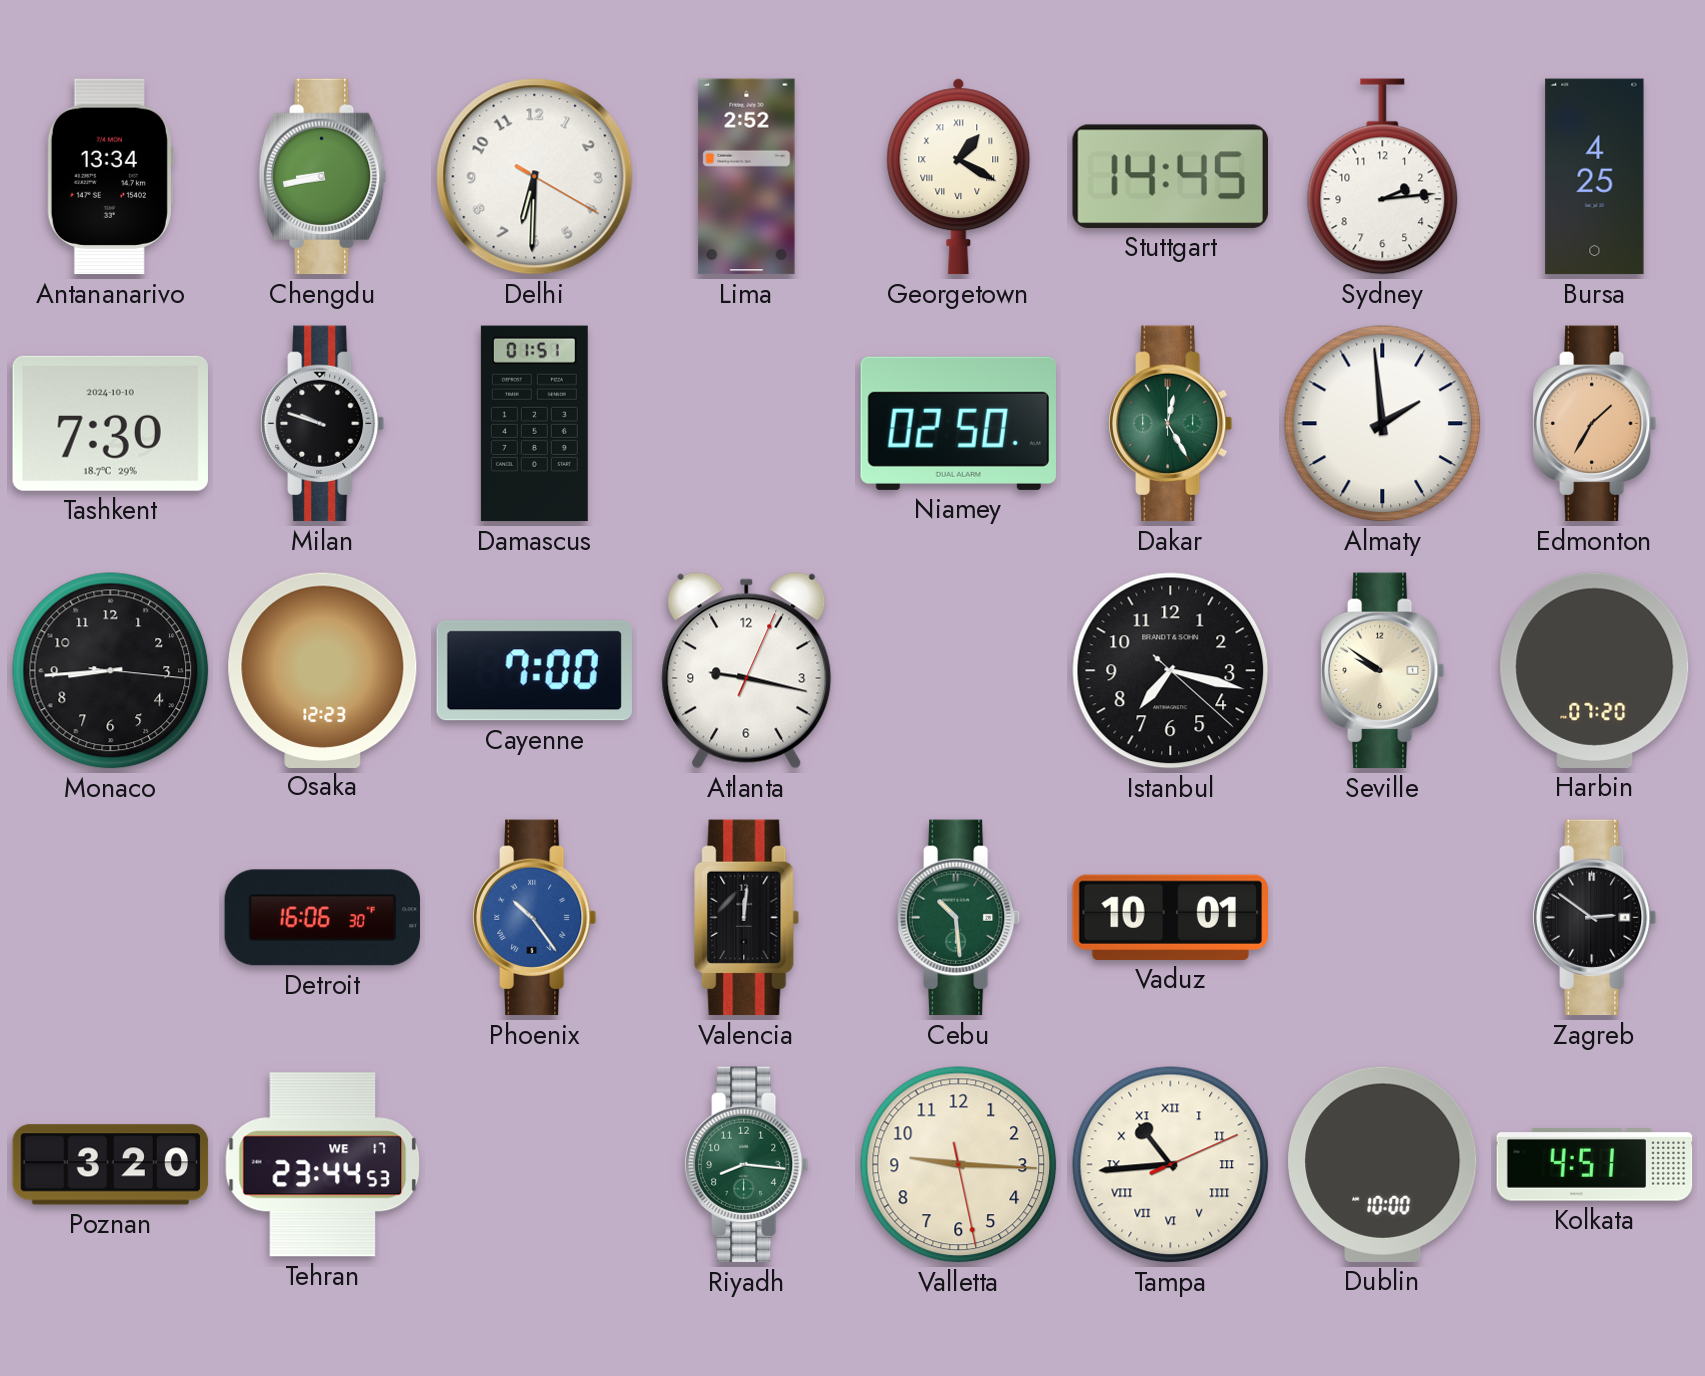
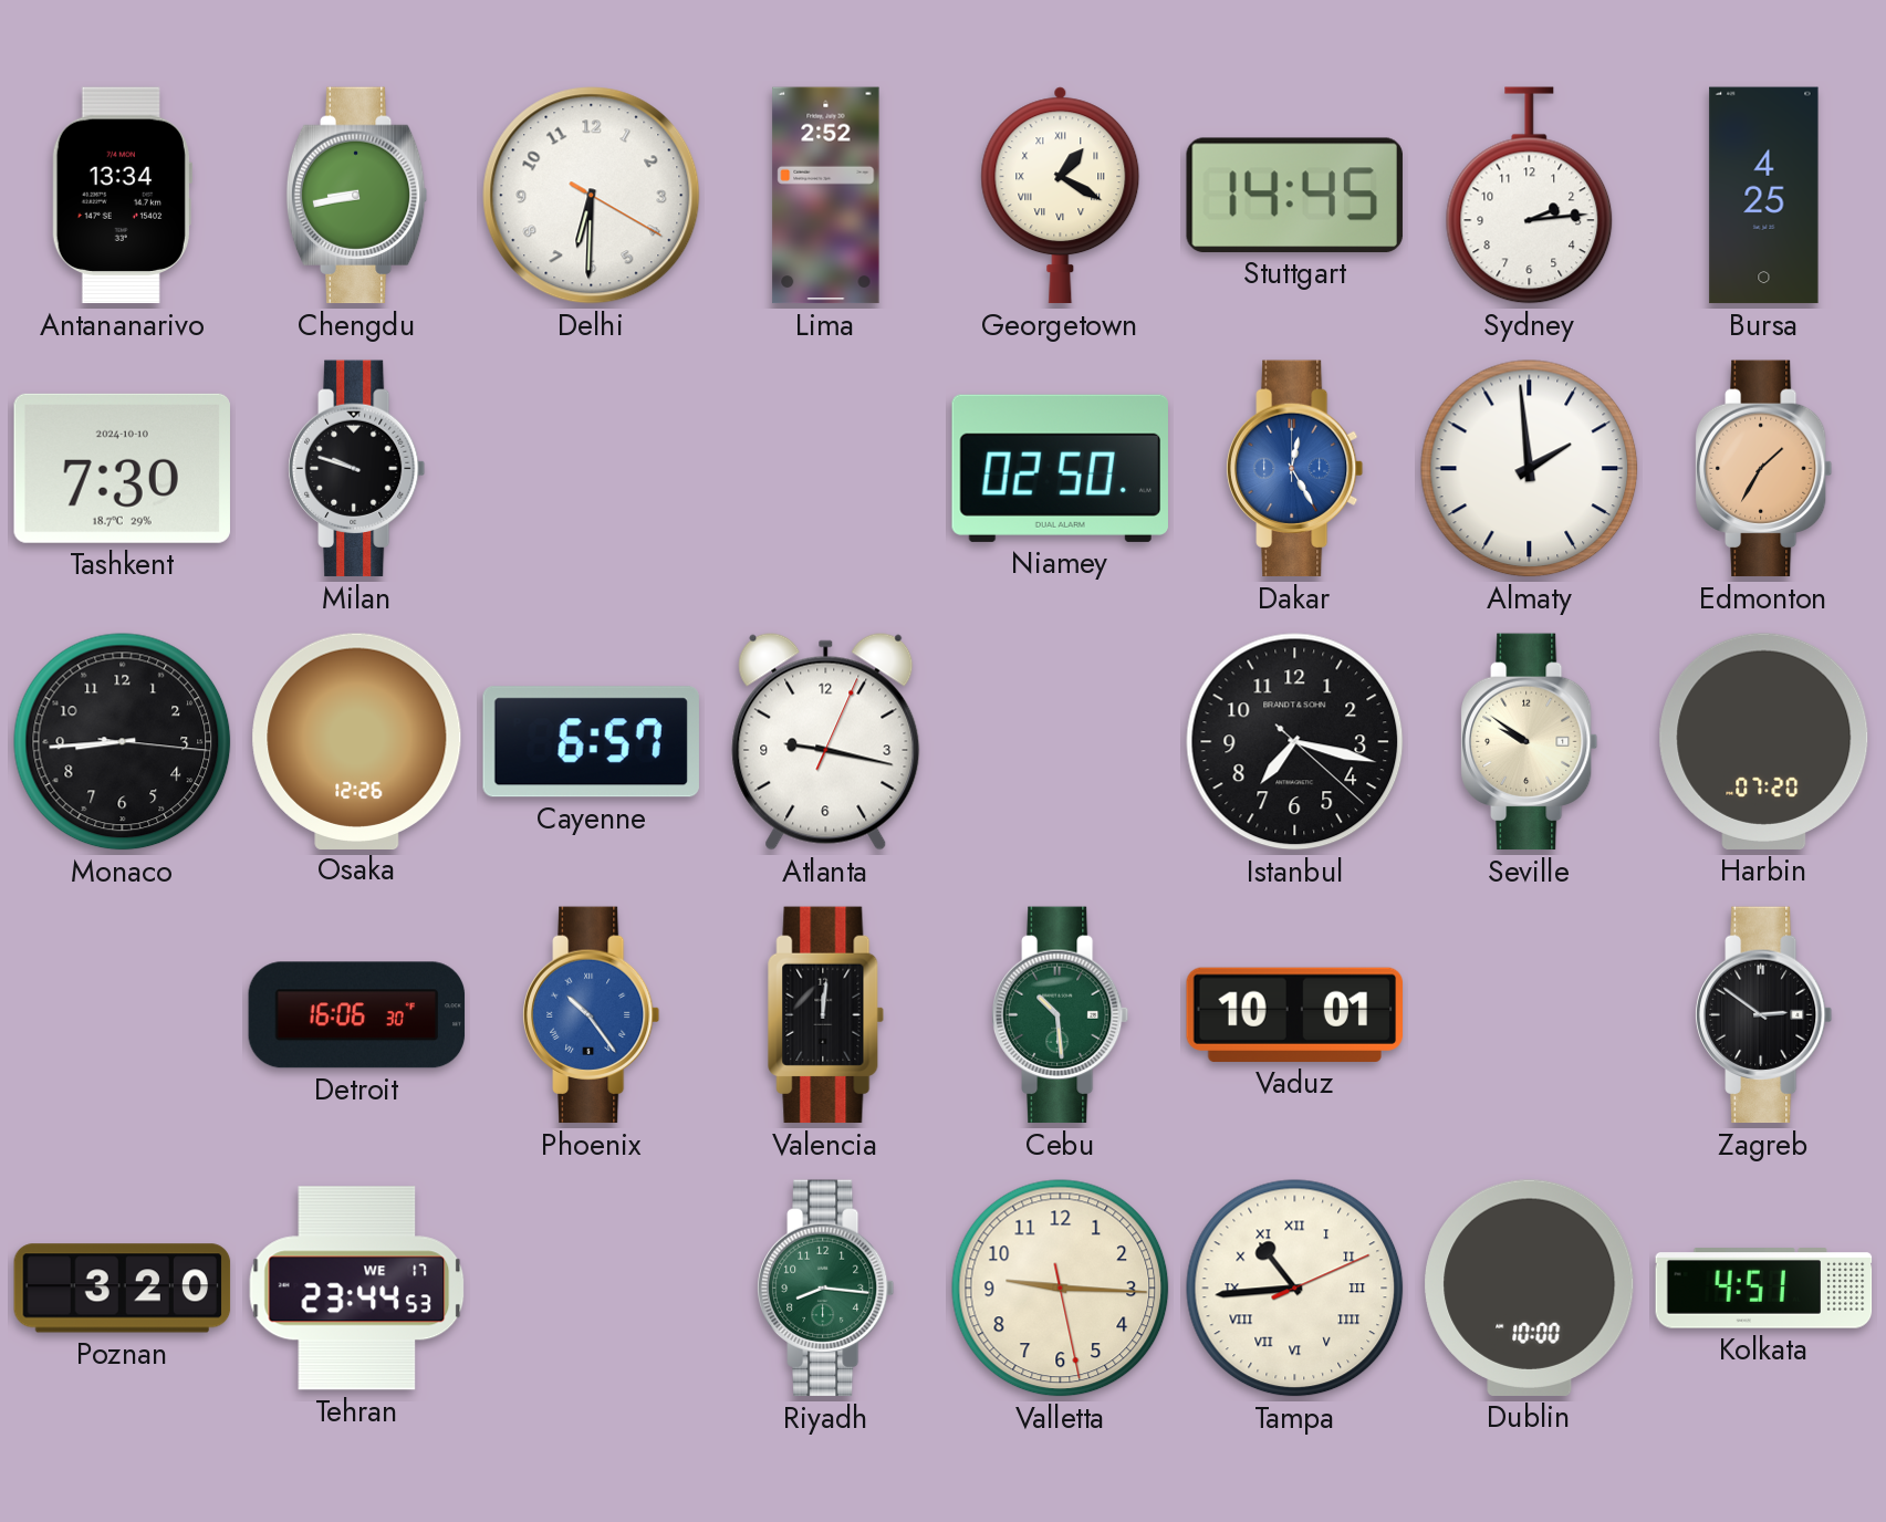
Damascus: 01:51 -> none
Dakar dial: green -> blue
Osaka: 12:23 -> 12:26
Cayenne: 7:00 -> 6:57
